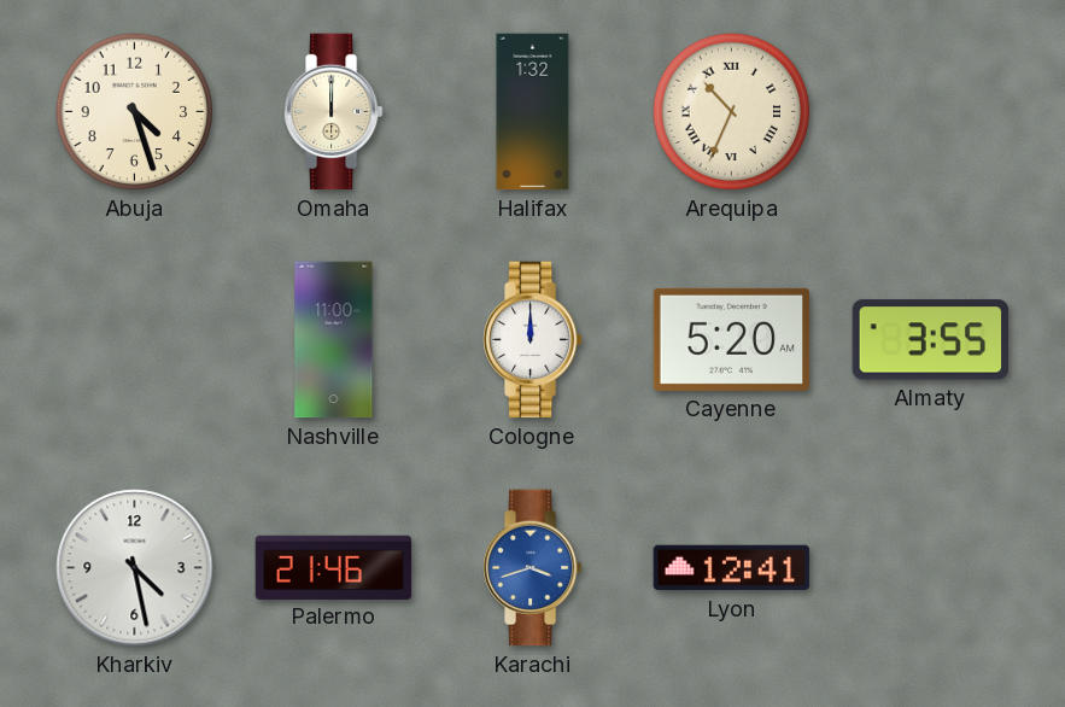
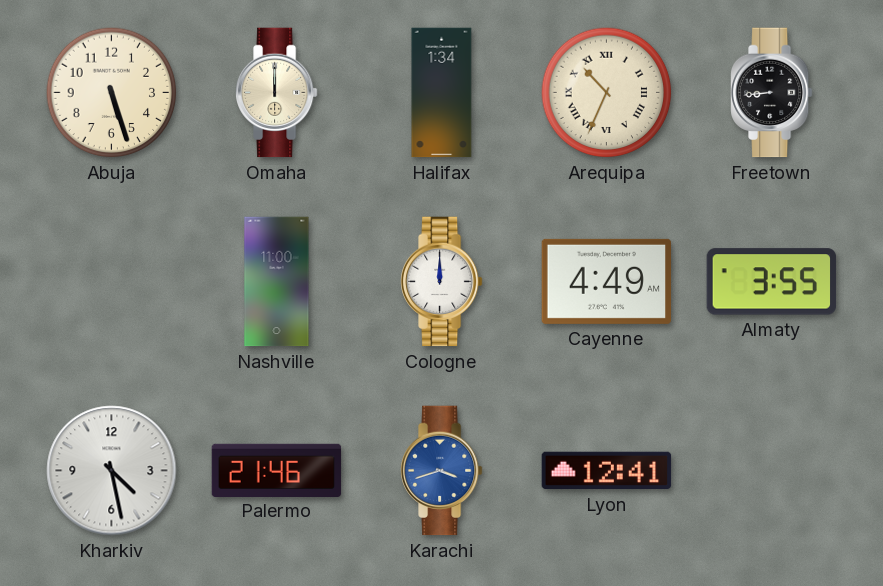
Abuja: 4:27 -> 5:27
Halifax: 1:32 -> 1:34
Freetown: none -> 8:44
Cayenne: 5:20 -> 4:49
